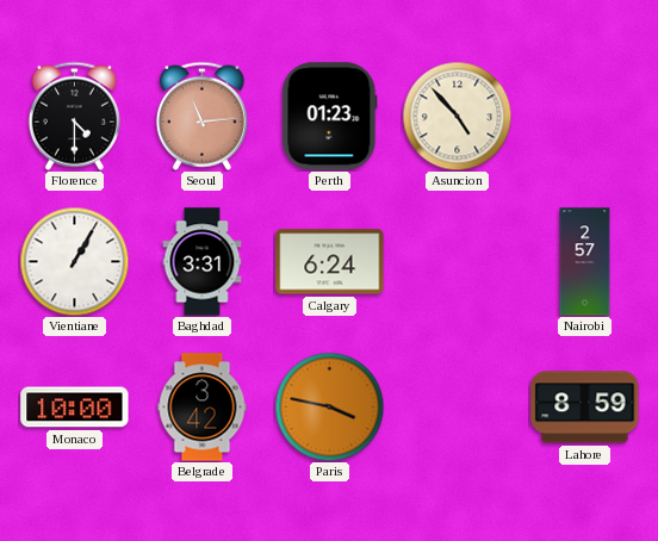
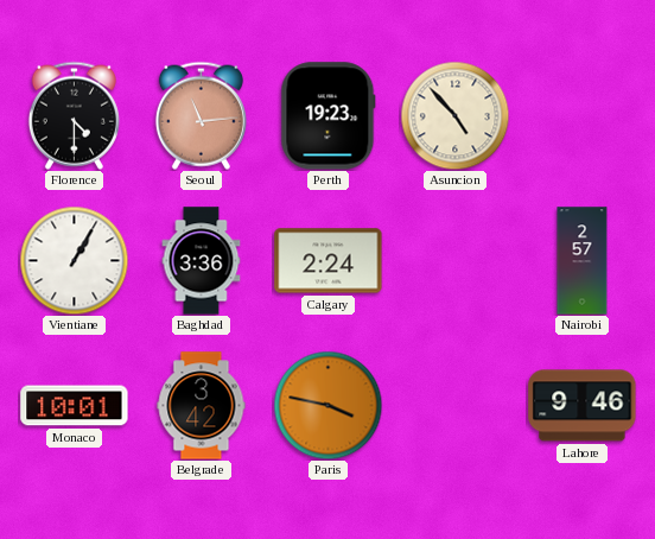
Perth: 01:23 -> 19:23
Baghdad: 3:31 -> 3:36
Calgary: 6:24 -> 2:24
Monaco: 10:00 -> 10:01
Lahore: 8:59 -> 9:46
